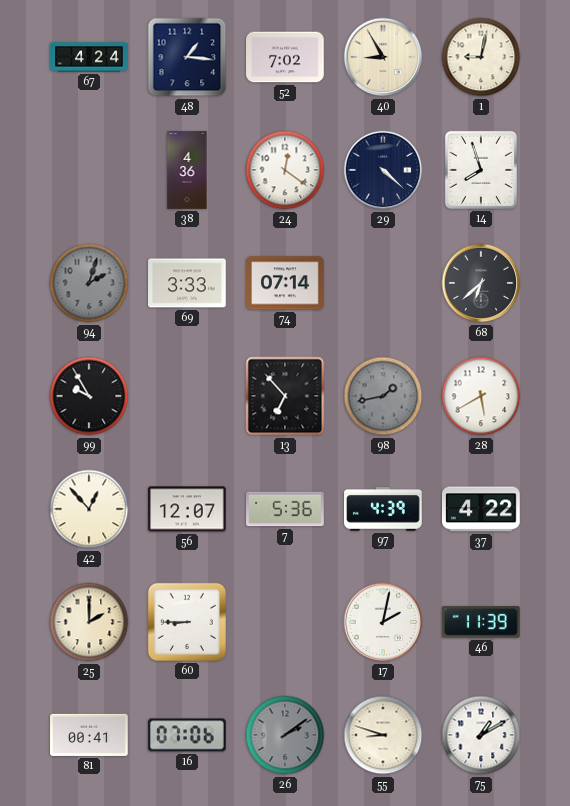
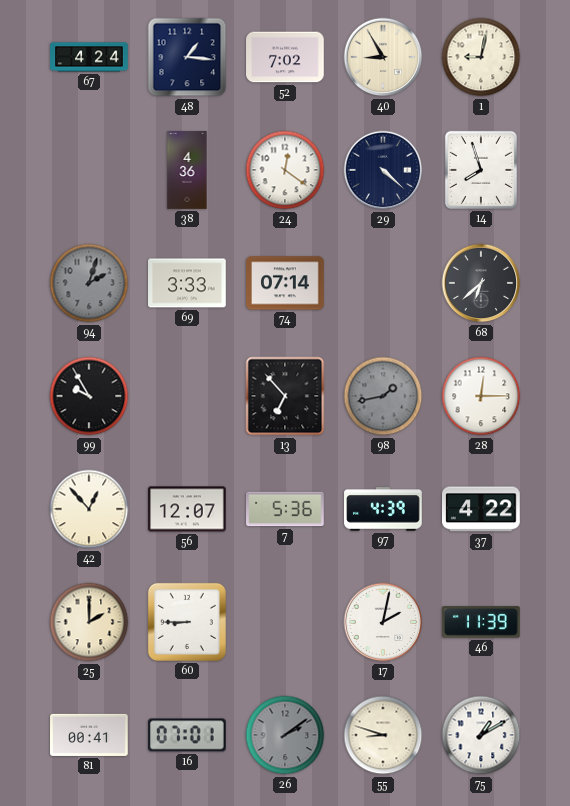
28: 5:40 -> 12:15
16: 07:06 -> 07:01
